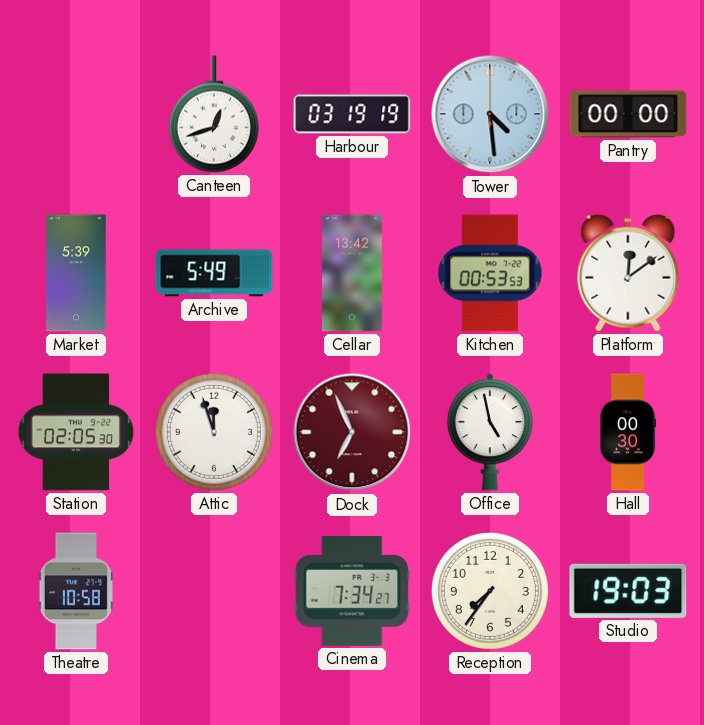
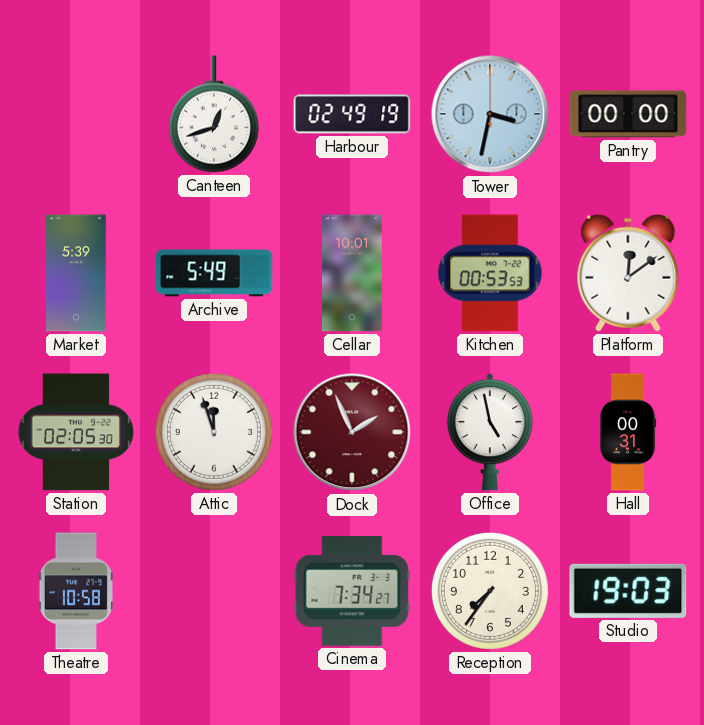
Harbour: 03:19 -> 02:49
Tower: 4:29 -> 3:32
Cellar: 13:42 -> 10:01
Dock: 6:56 -> 1:56
Hall: 00:30 -> 00:31
